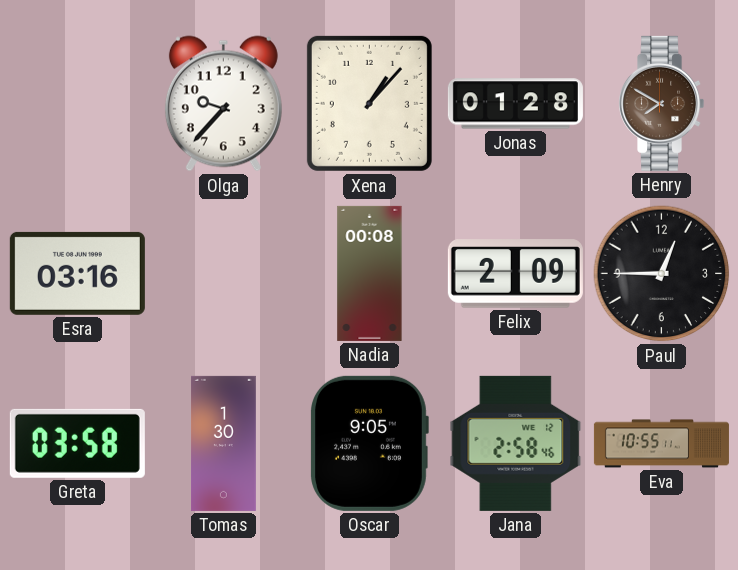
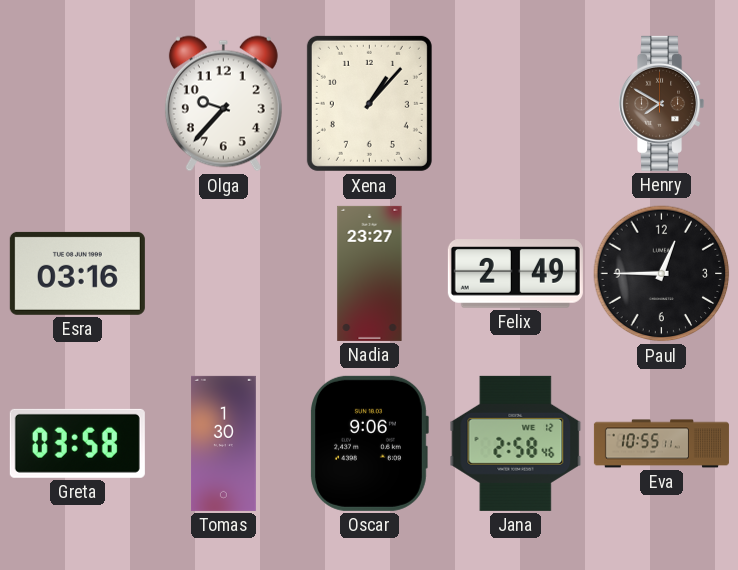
Jonas: 01:28 -> none
Nadia: 00:08 -> 23:27
Felix: 2:09 -> 2:49
Oscar: 9:05 -> 9:06
